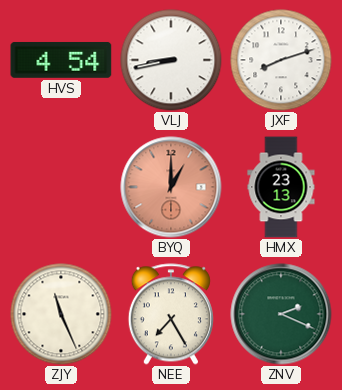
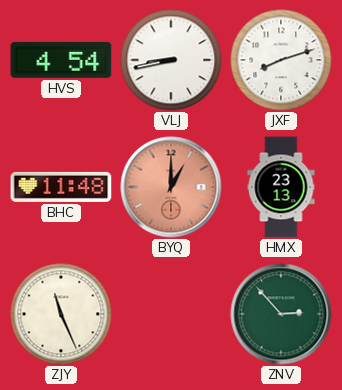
BHC: none -> 11:48
NEE: 7:25 -> none
ZNV: 2:19 -> 2:53
